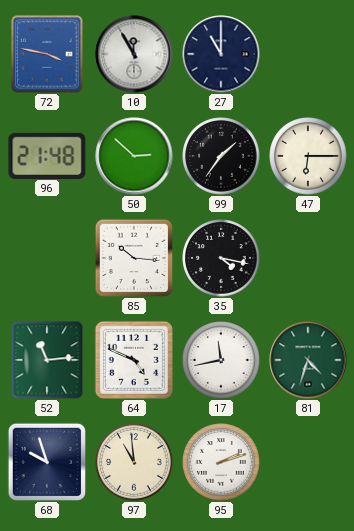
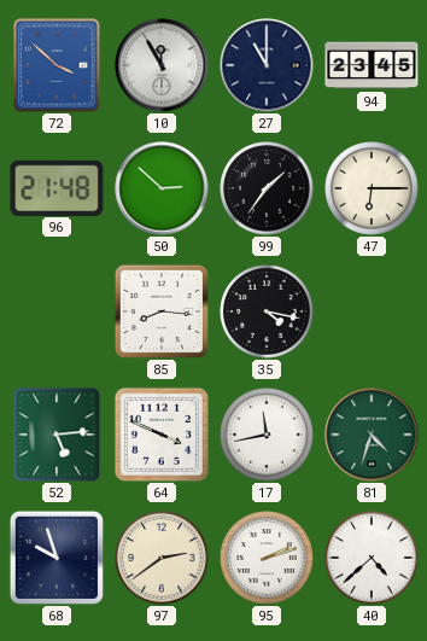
72: 3:47 -> 3:52
94: none -> 23:45
85: 10:16 -> 8:16
52: 11:14 -> 5:14
64: 4:49 -> 3:49
97: 10:59 -> 2:39
40: none -> 4:38
